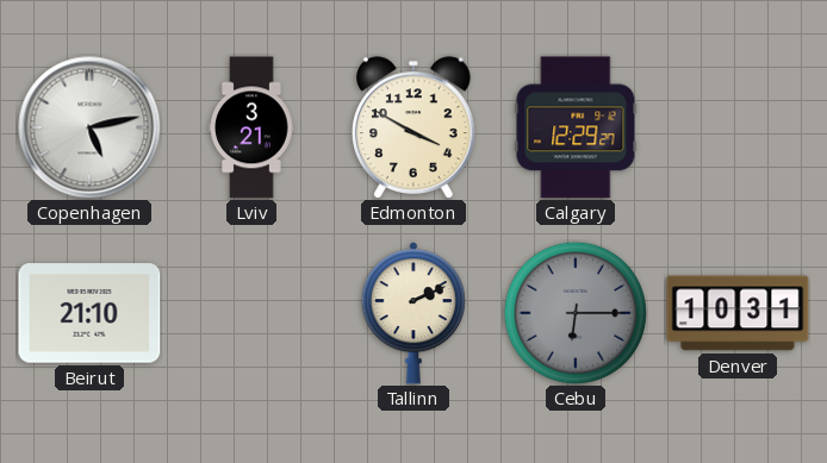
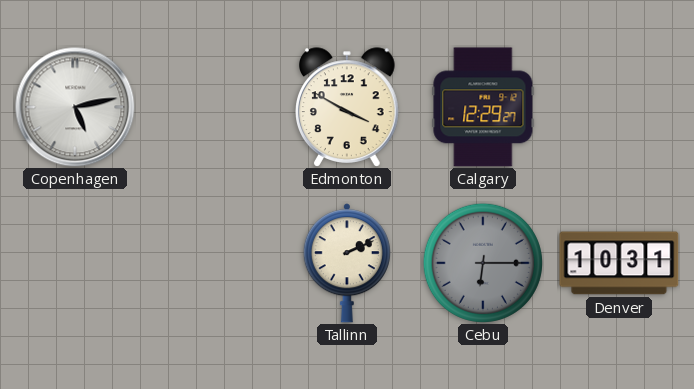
Lviv: 3:21 -> none
Beirut: 21:10 -> none
